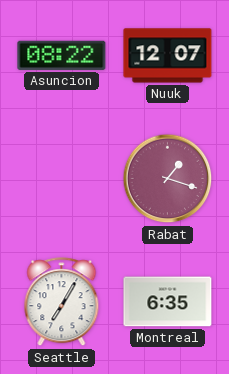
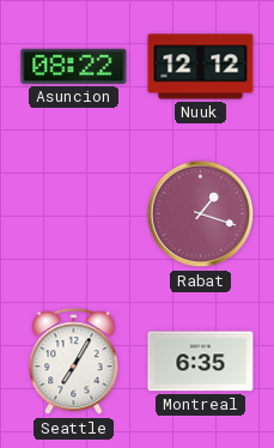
Nuuk: 12:07 -> 12:12
